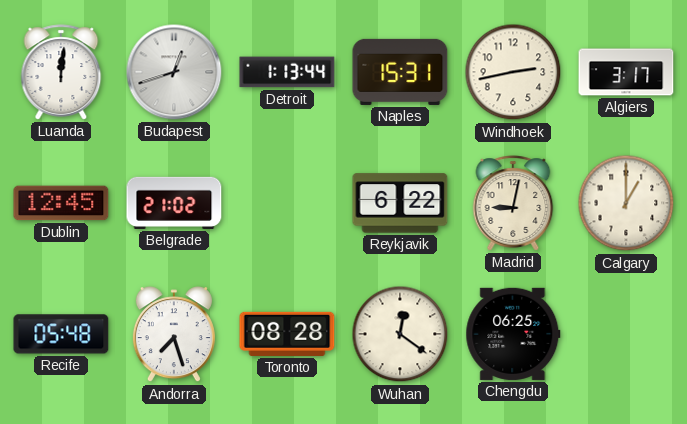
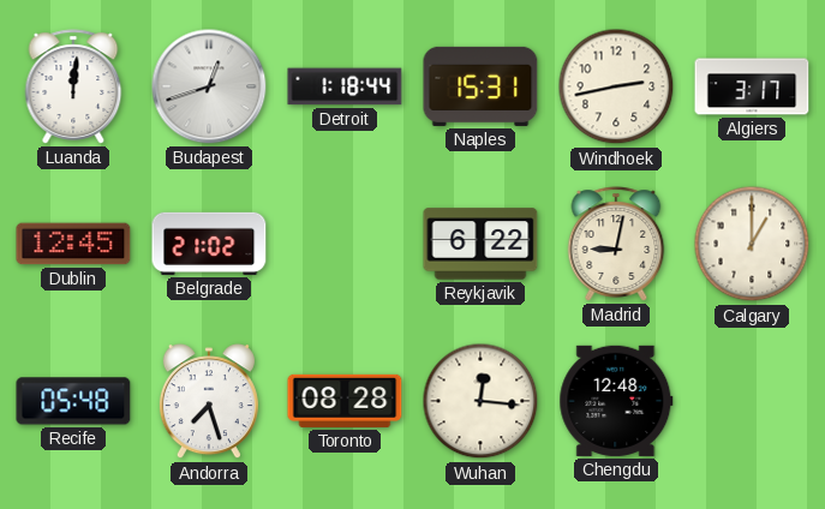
Detroit: 1:13 -> 1:18
Wuhan: 12:21 -> 12:16
Chengdu: 06:25 -> 12:48
